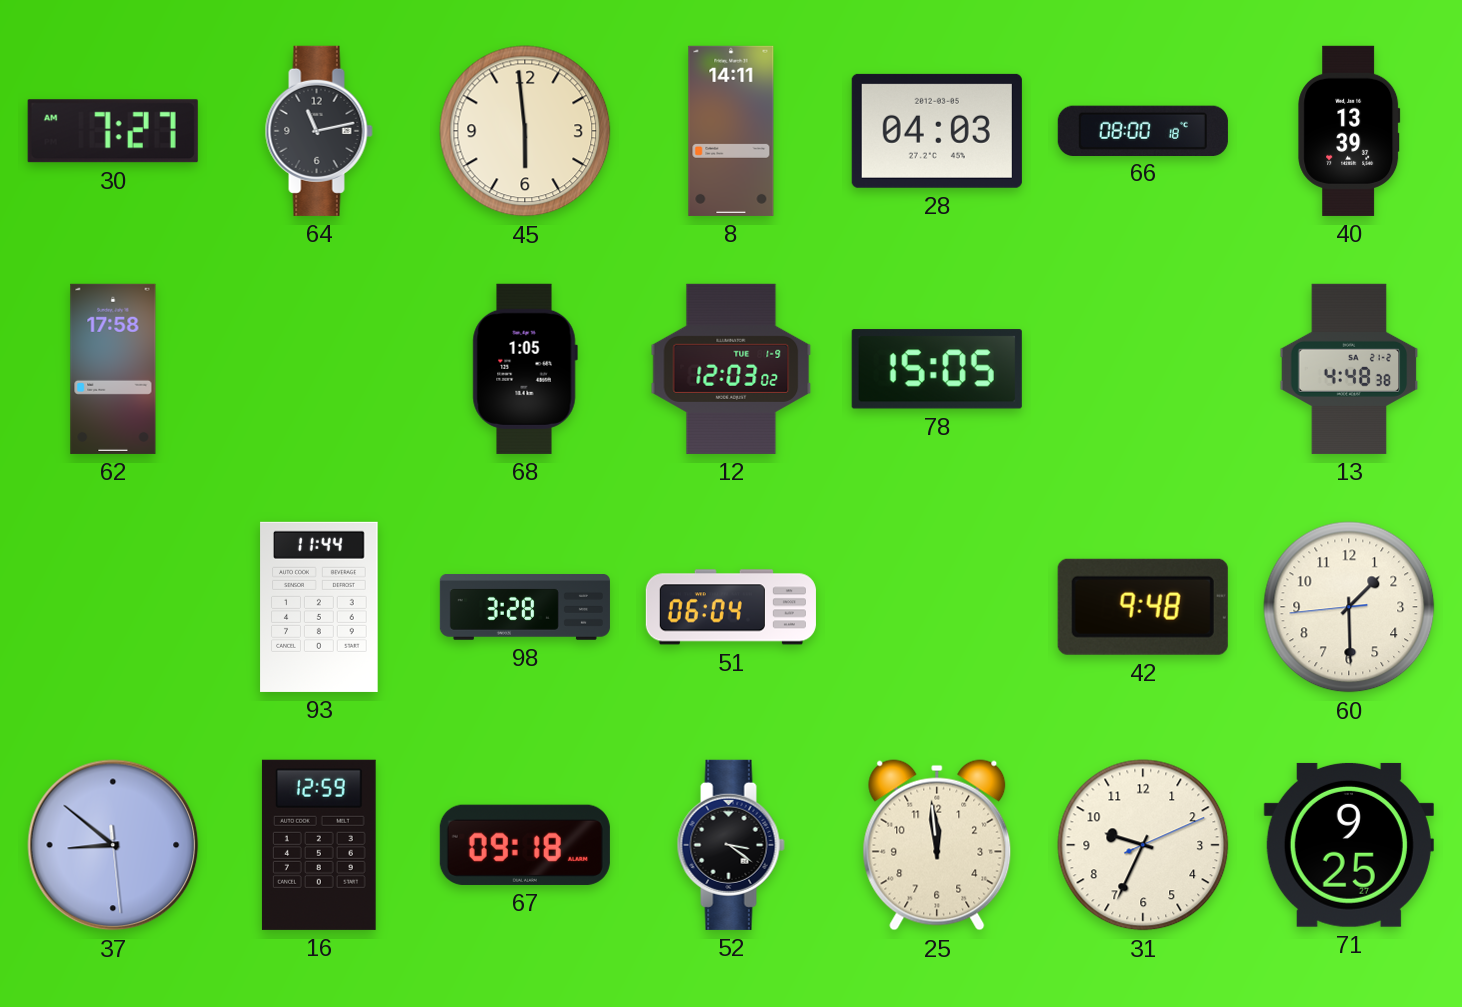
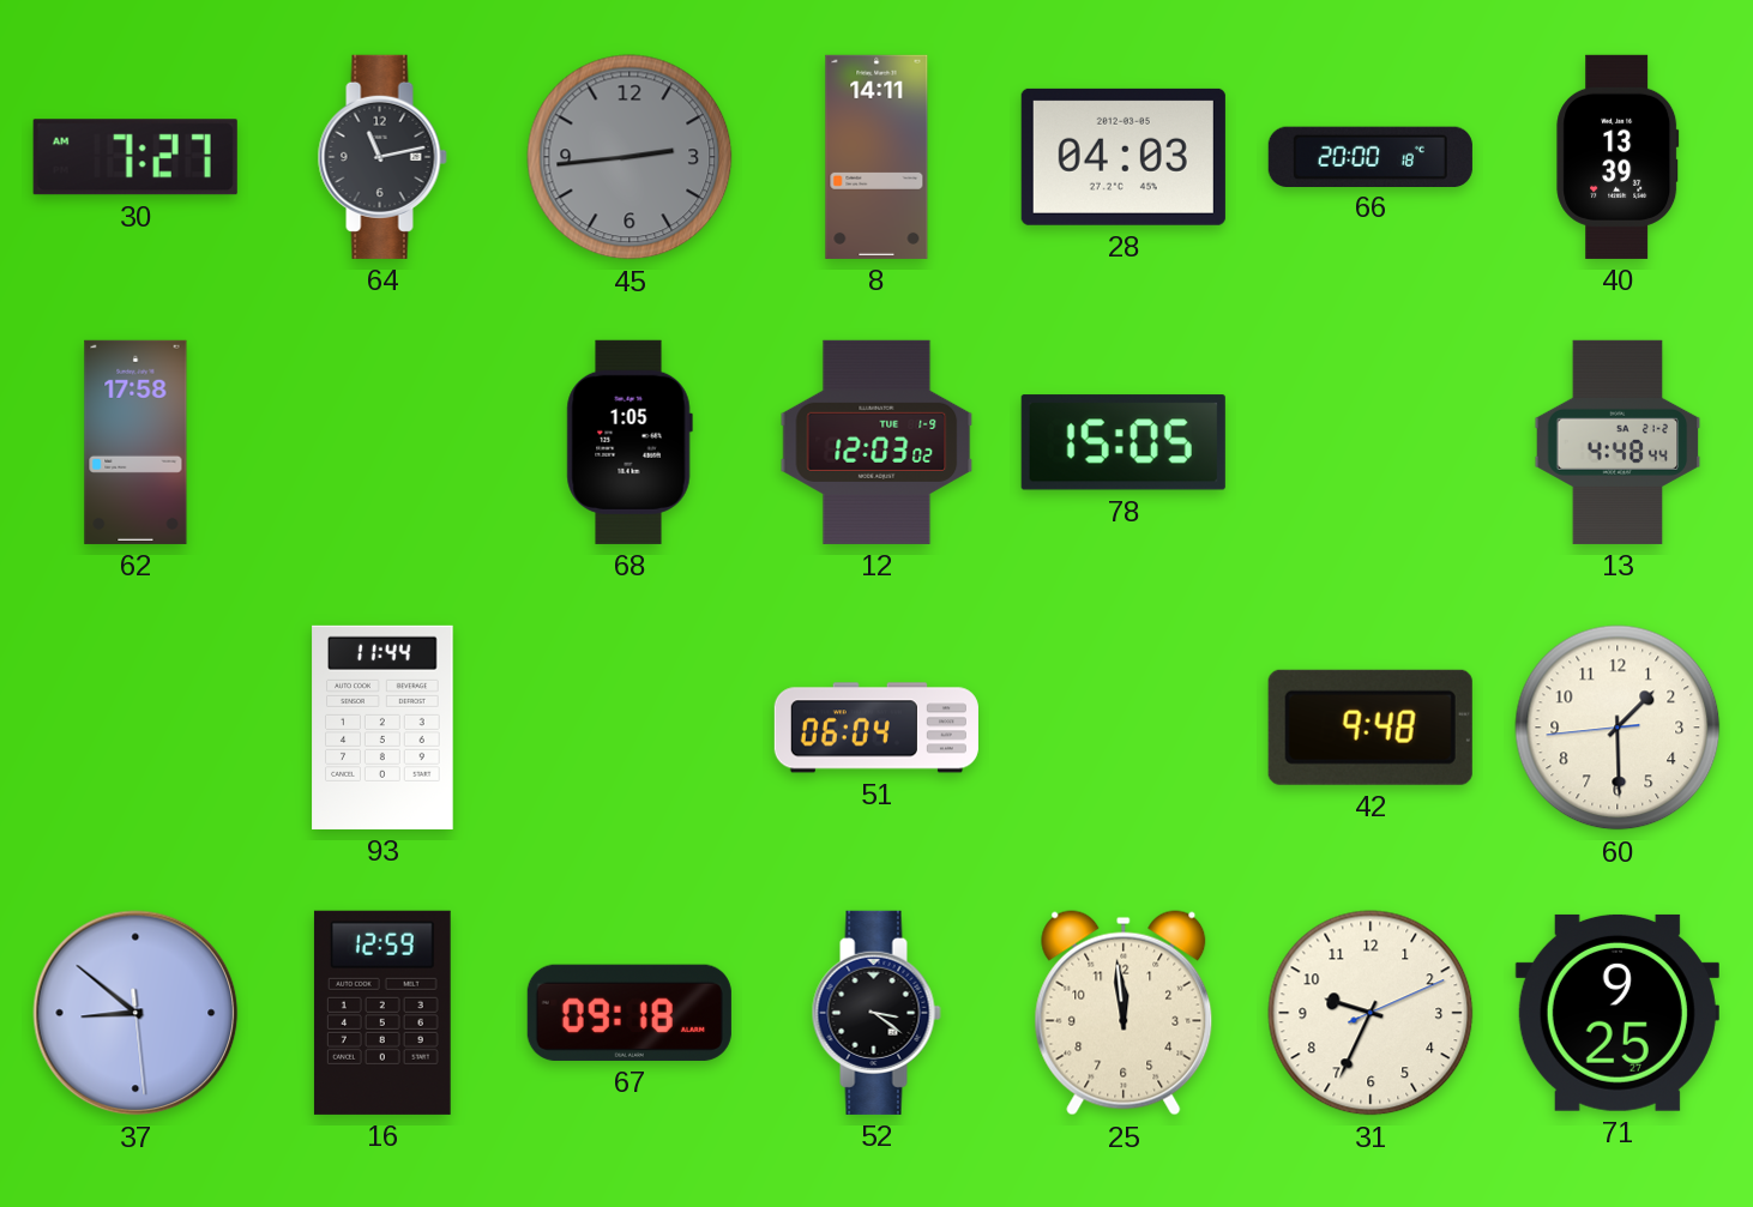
45: 5:59 -> 2:44
45 dial: cream -> grey
66: 08:00 -> 20:00
13: 4:48:38 -> 4:48:44
98: 3:28 -> none
